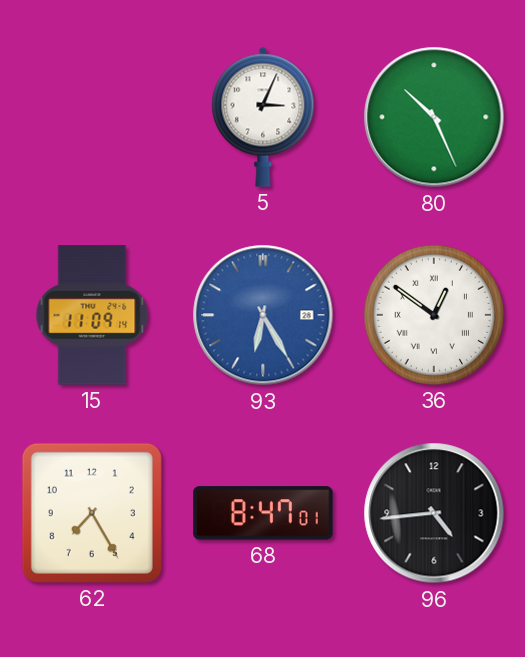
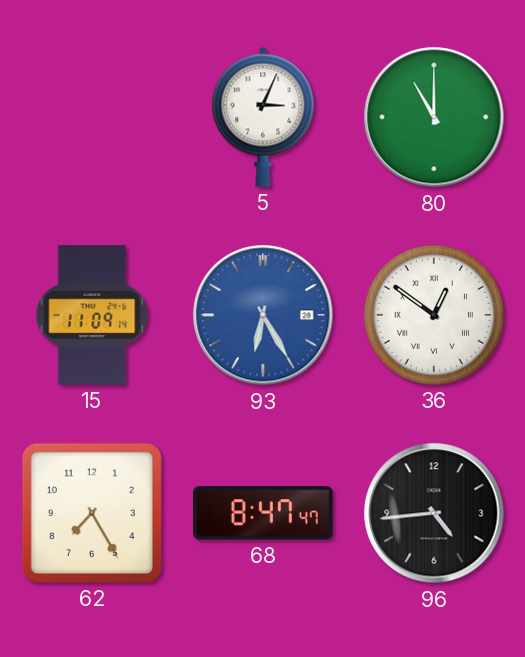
80: 10:26 -> 11:00
68: 8:47:01 -> 8:47:47
